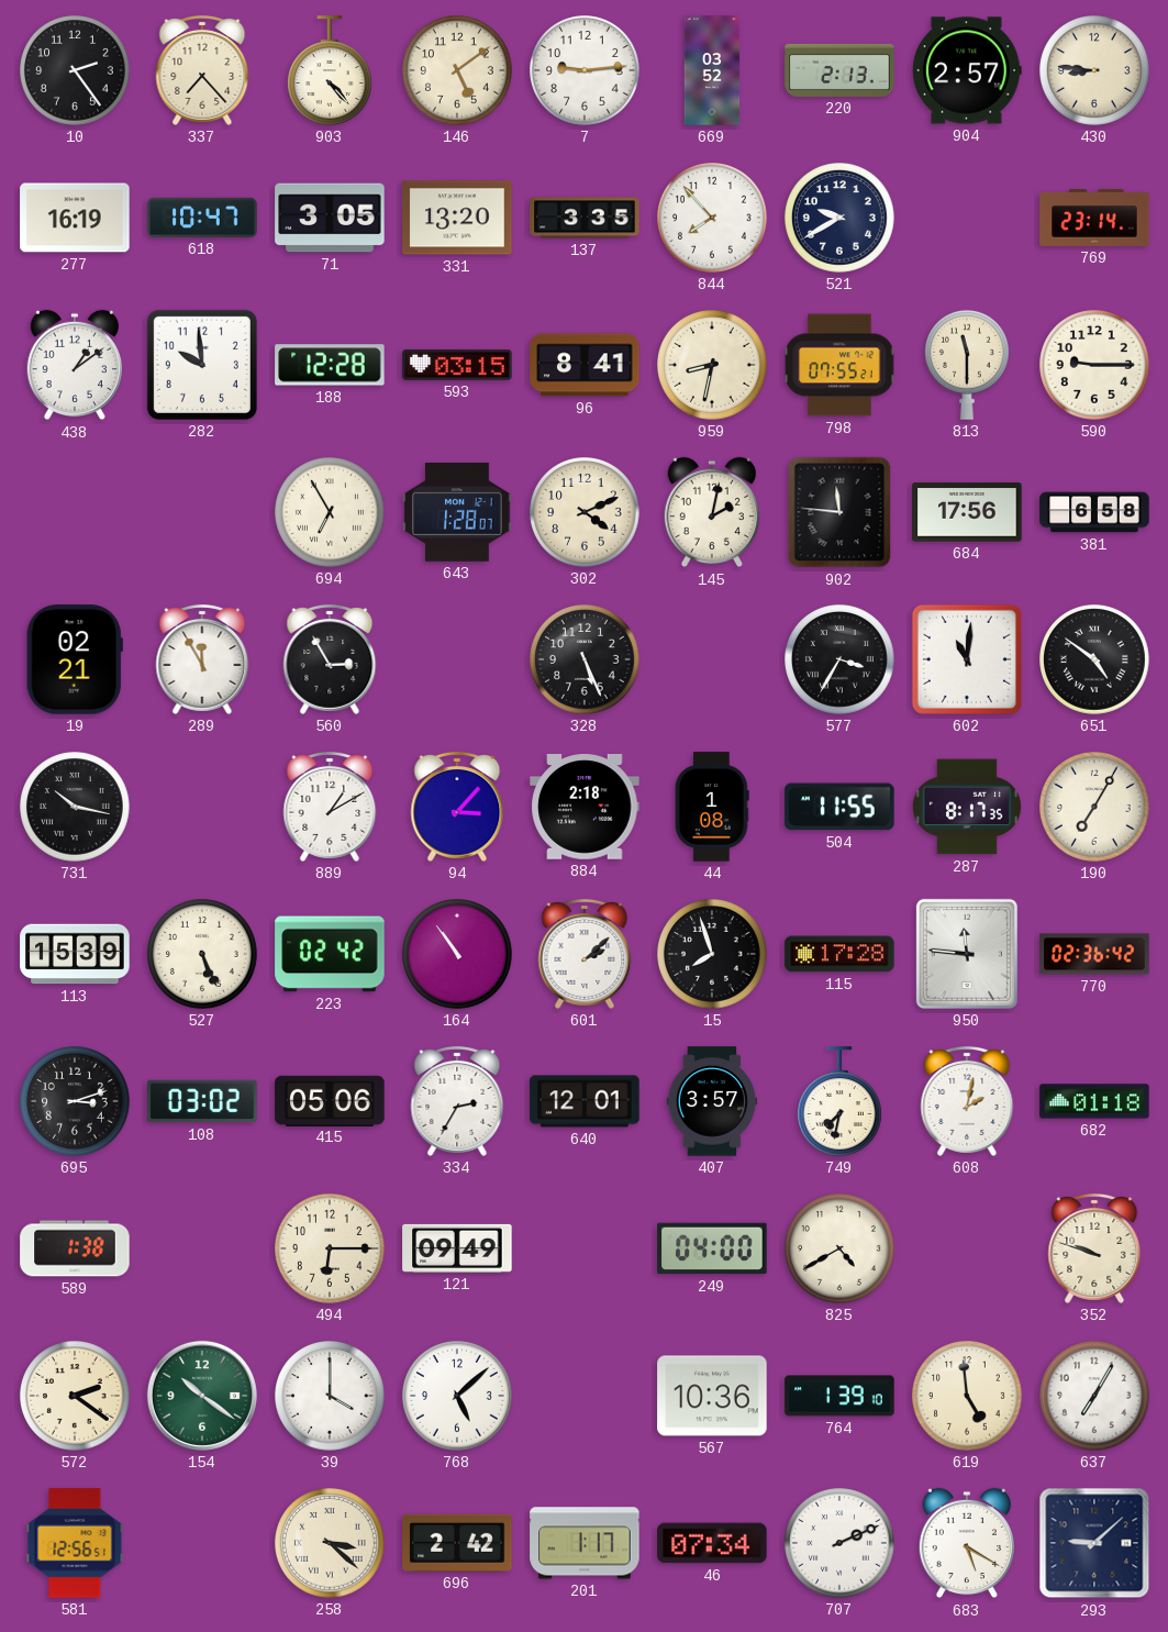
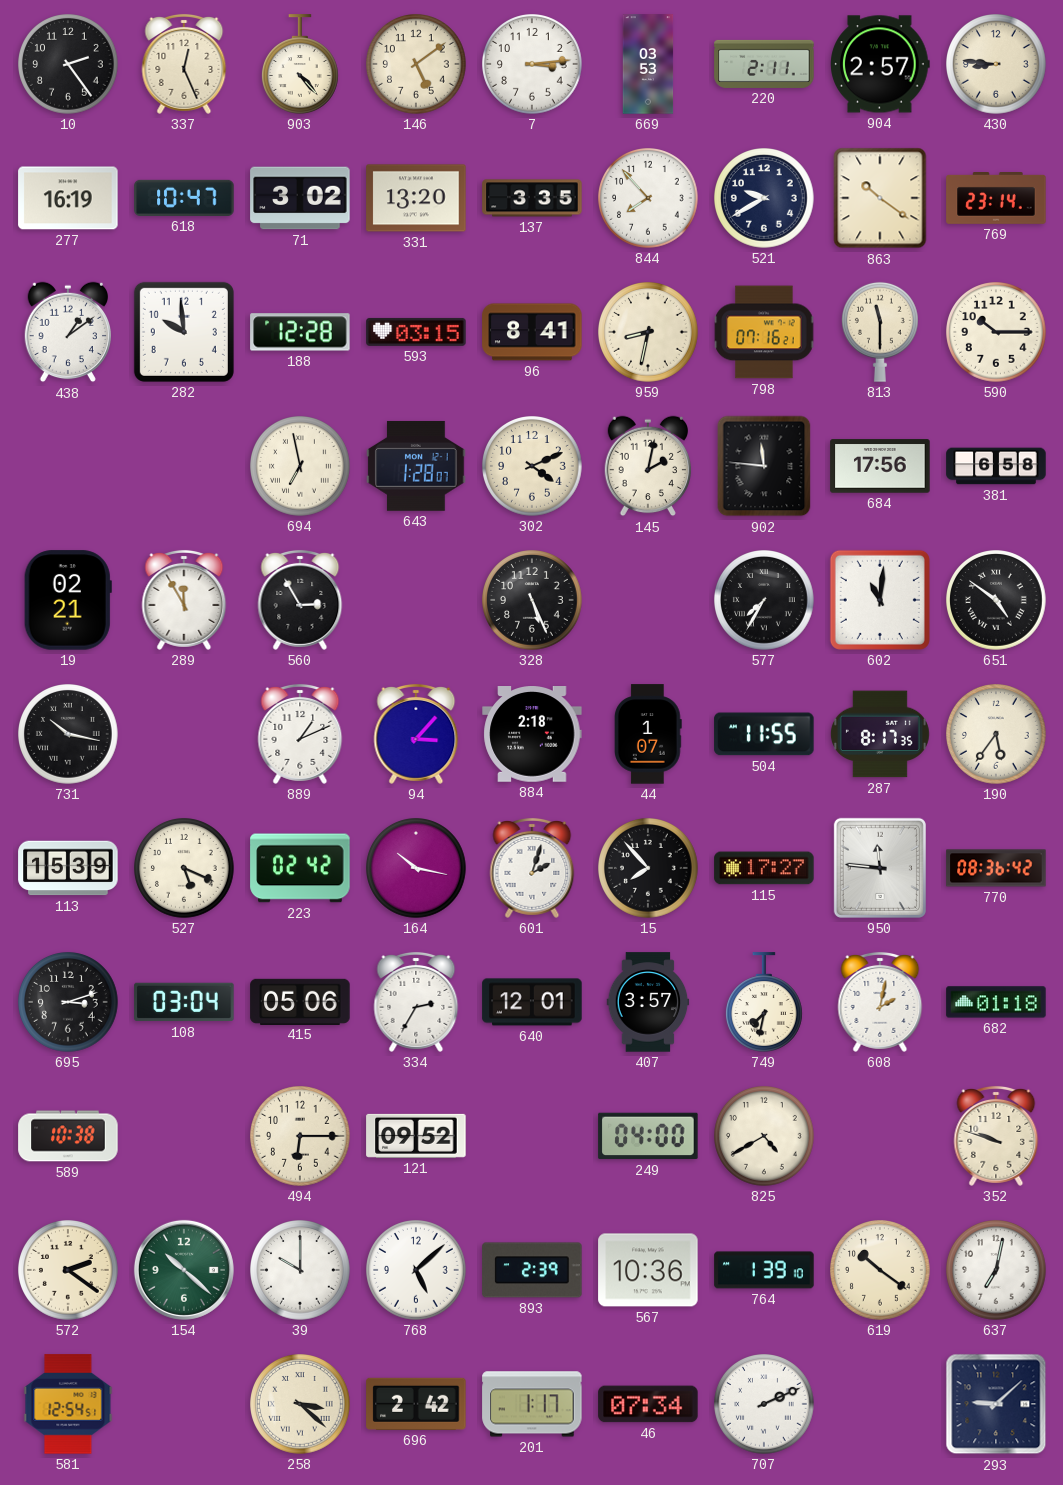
337: 7:23 -> 12:26
7: 9:14 -> 3:14
669: 03:52 -> 03:53
220: 2:13 -> 2:11
71: 3:05 -> 3:02
863: none -> 10:21
798: 07:55 -> 07:16
590: 9:15 -> 10:15
694: 6:55 -> 6:58
577: 3:35 -> 7:35
889: 1:10 -> 1:11
44: 1:08 -> 1:07
190: 7:05 -> 5:36
527: 5:26 -> 5:19
164: 10:54 -> 10:17
601: 2:08 -> 2:03
15: 7:57 -> 7:53
115: 17:28 -> 17:27
770: 02:36 -> 08:36
108: 03:02 -> 03:04
589: 1:38 -> 10:38
121: 09:49 -> 09:52
154: 10:21 -> 10:22
39: 4:00 -> 10:00
893: none -> 2:39
619: 4:59 -> 10:21
637: 7:05 -> 7:02
581: 12:56 -> 12:54
683: 5:20 -> none
